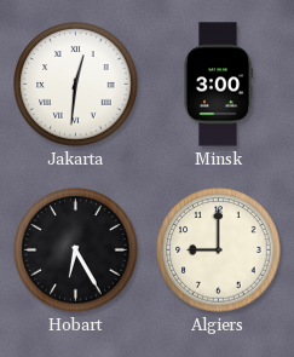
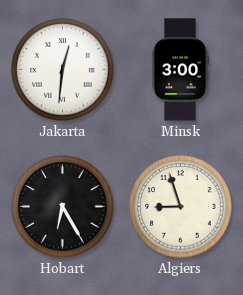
Algiers: 9:00 -> 8:57
